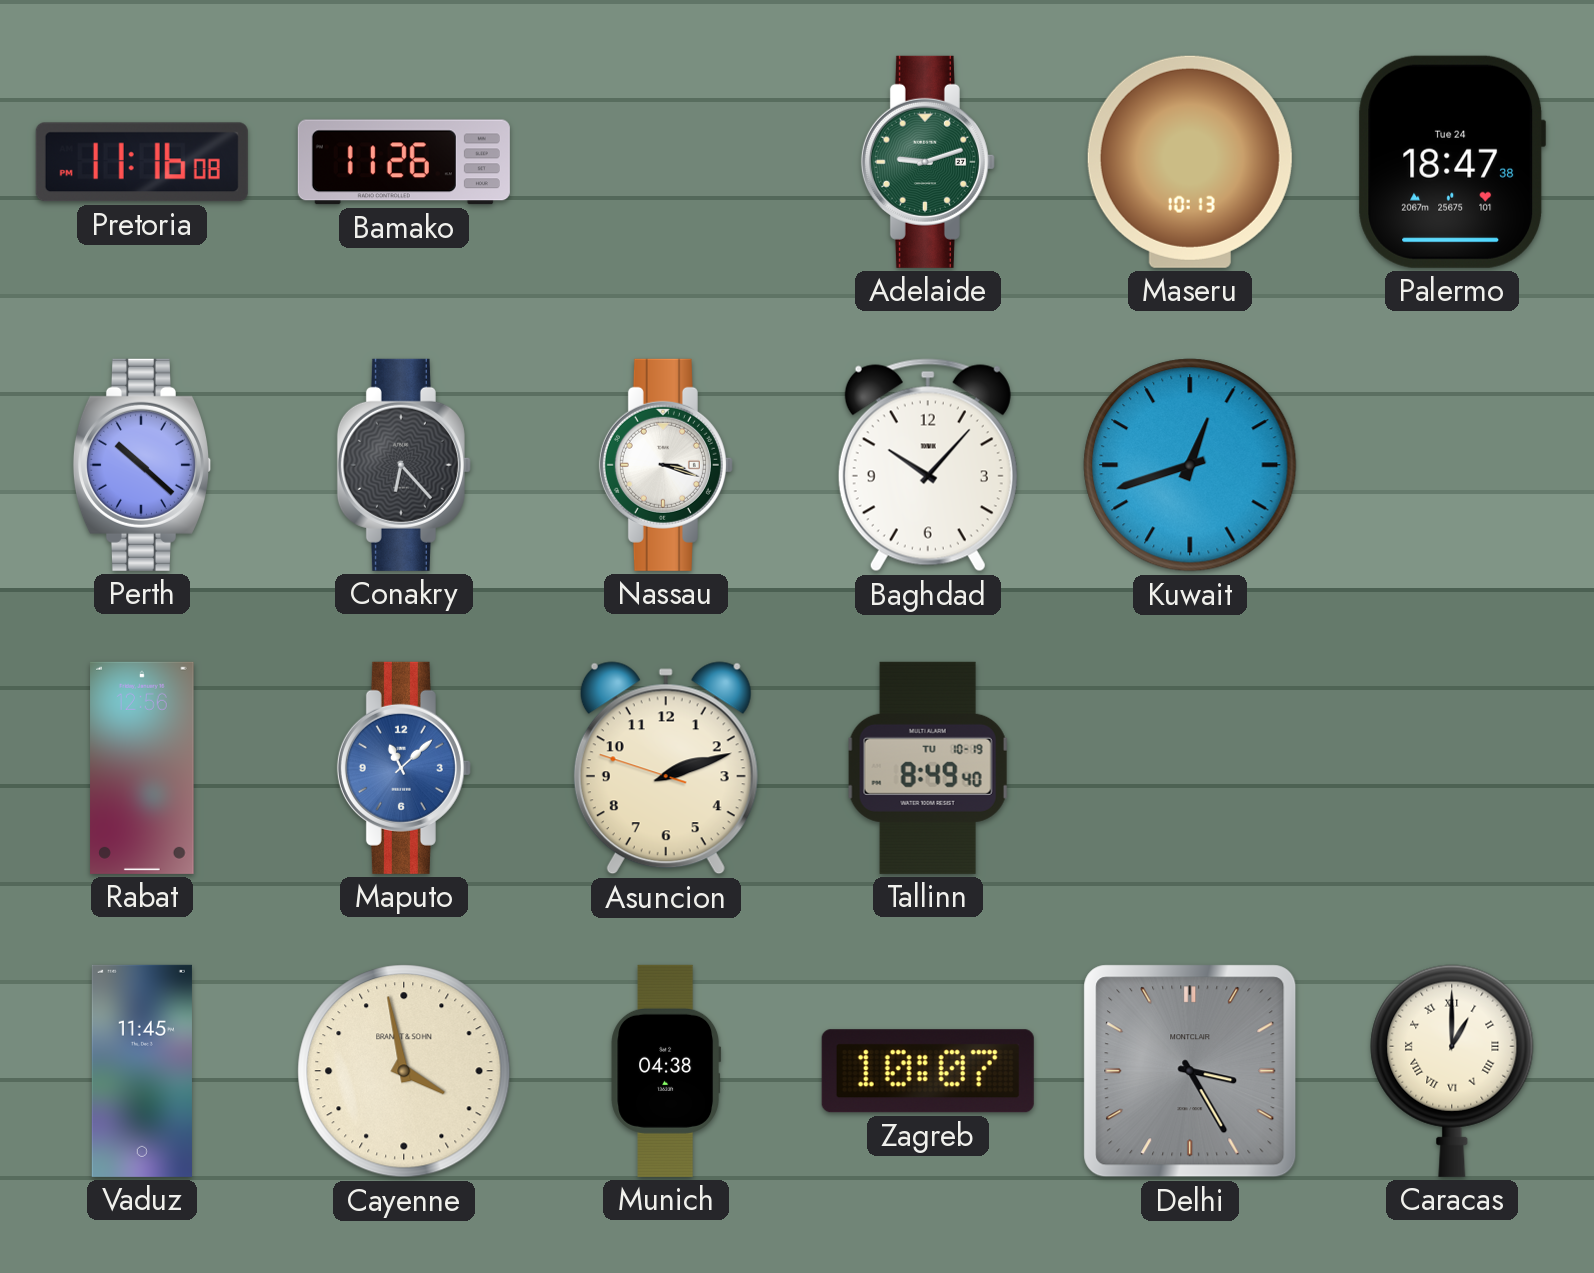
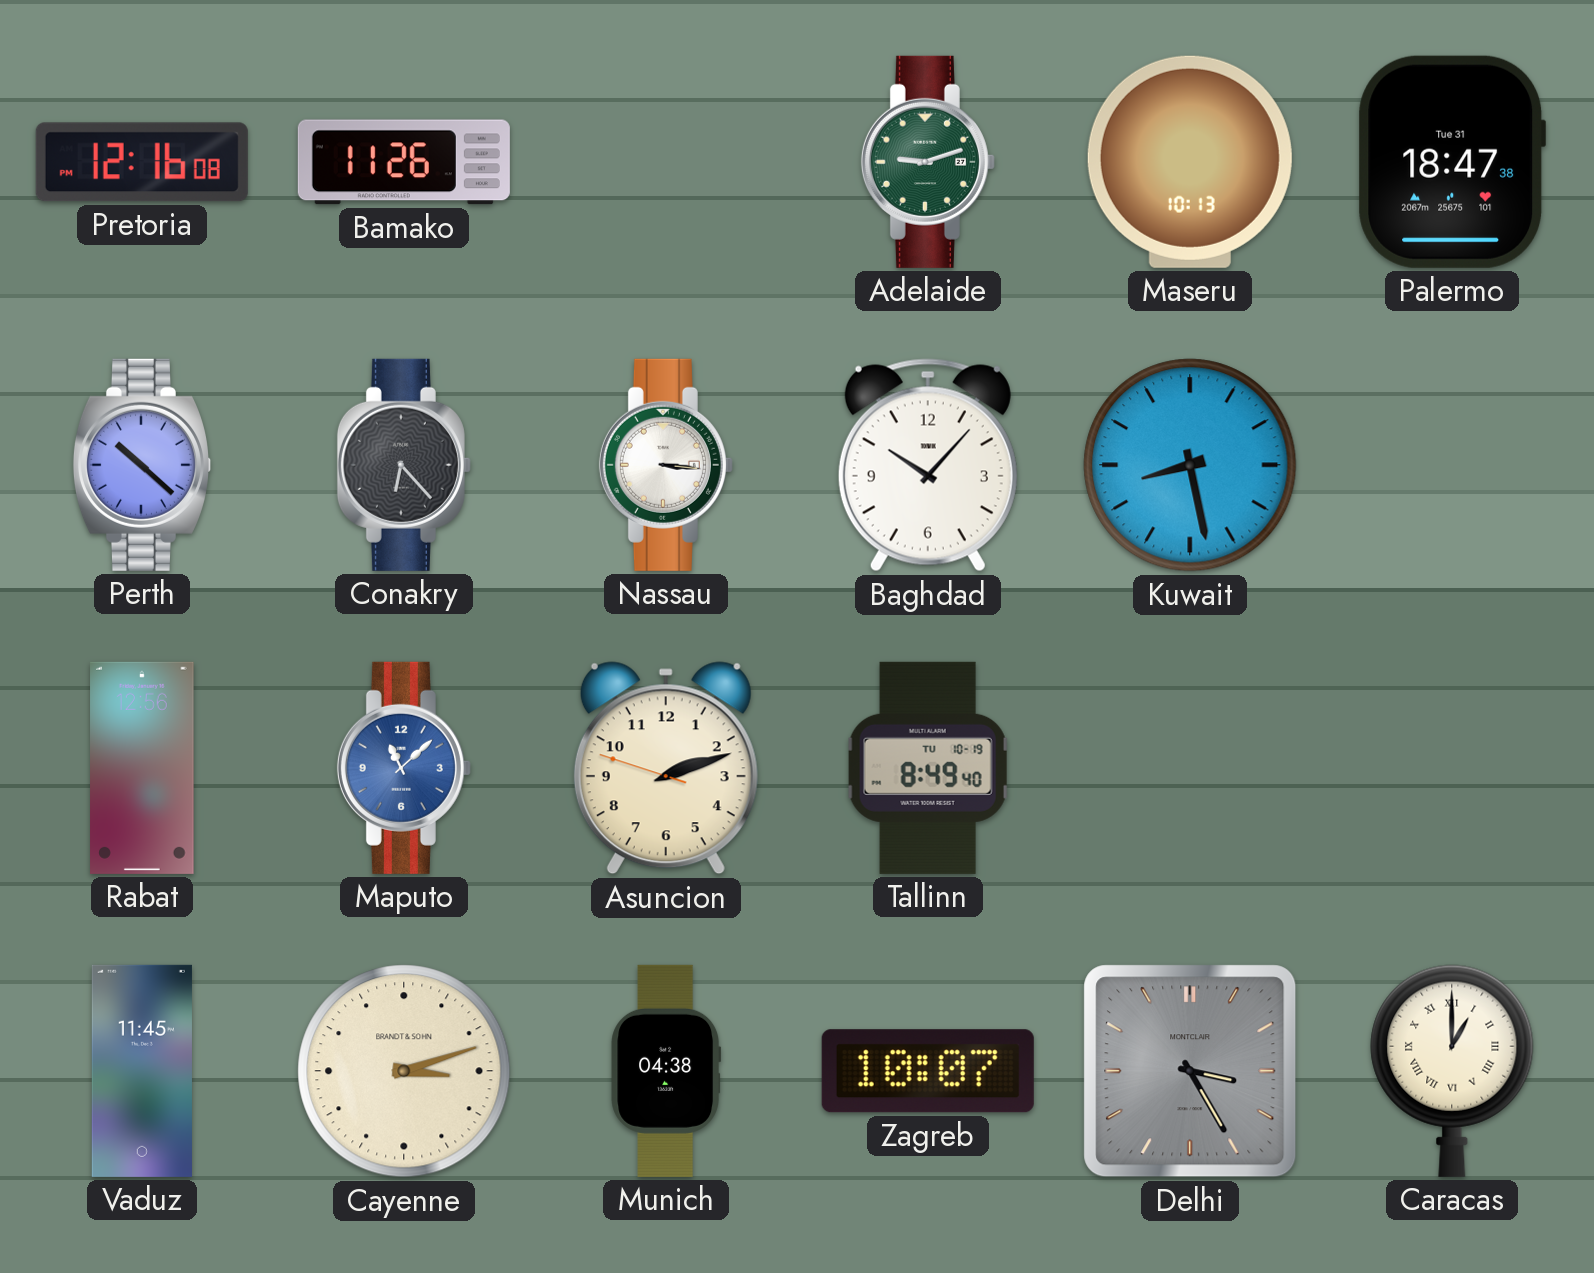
Pretoria: 11:16 -> 12:16
Palermo date: Tue 24 -> Tue 31
Nassau: 3:18 -> 3:16
Kuwait: 12:42 -> 8:28
Cayenne: 3:58 -> 3:12
